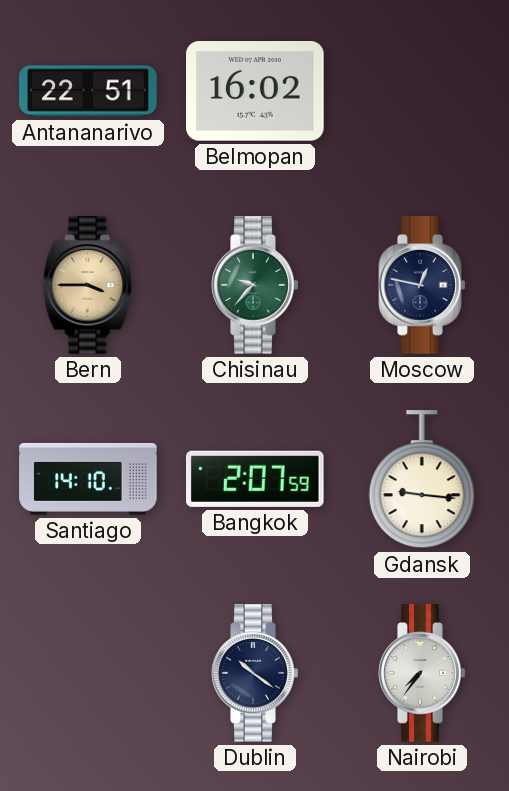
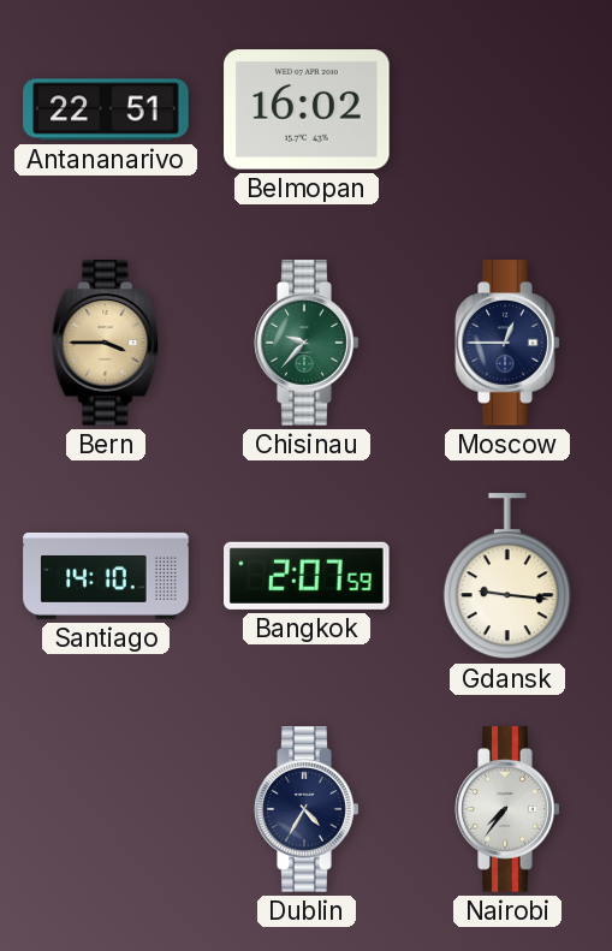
Moscow: 12:47 -> 12:45
Dublin: 10:21 -> 4:35
